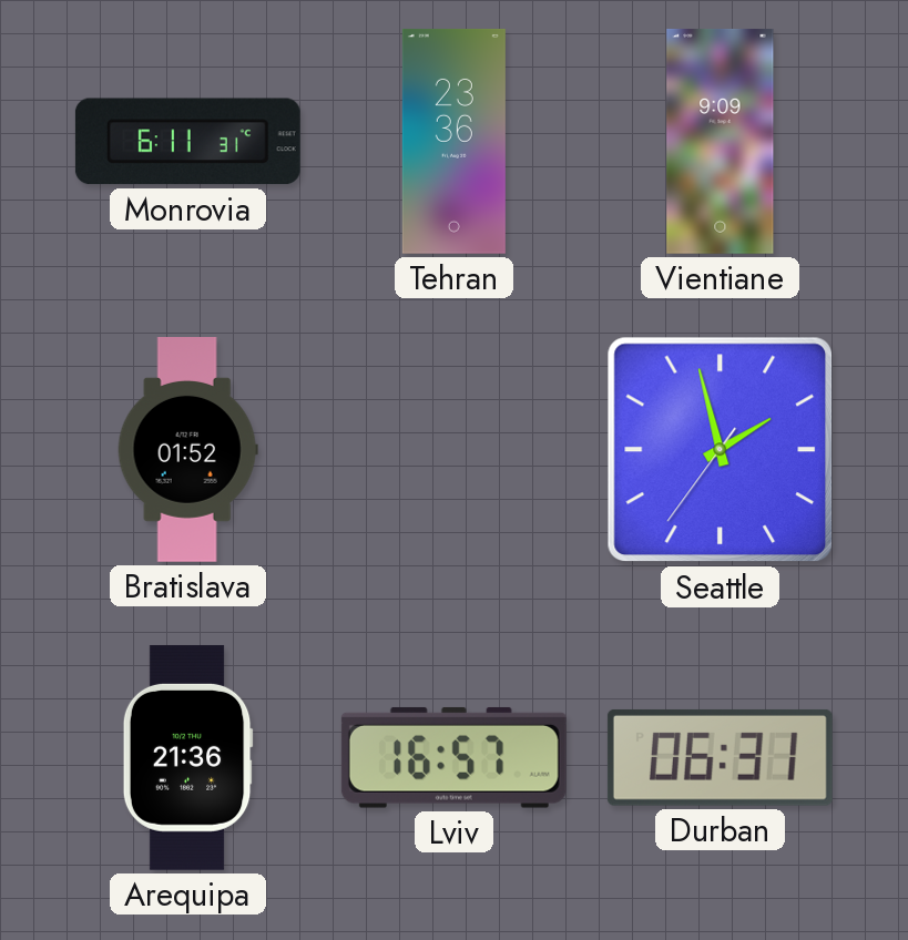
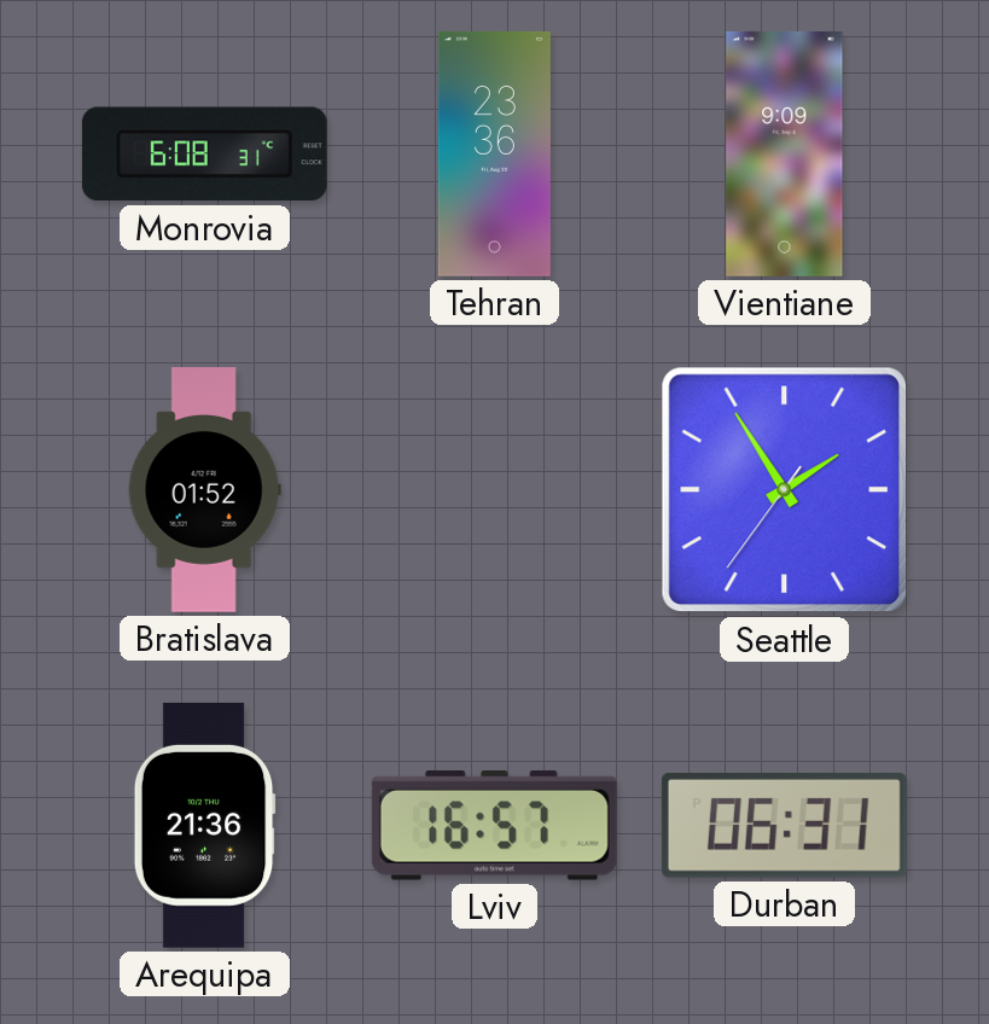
Monrovia: 6:11 -> 6:08
Seattle: 1:57 -> 1:54
